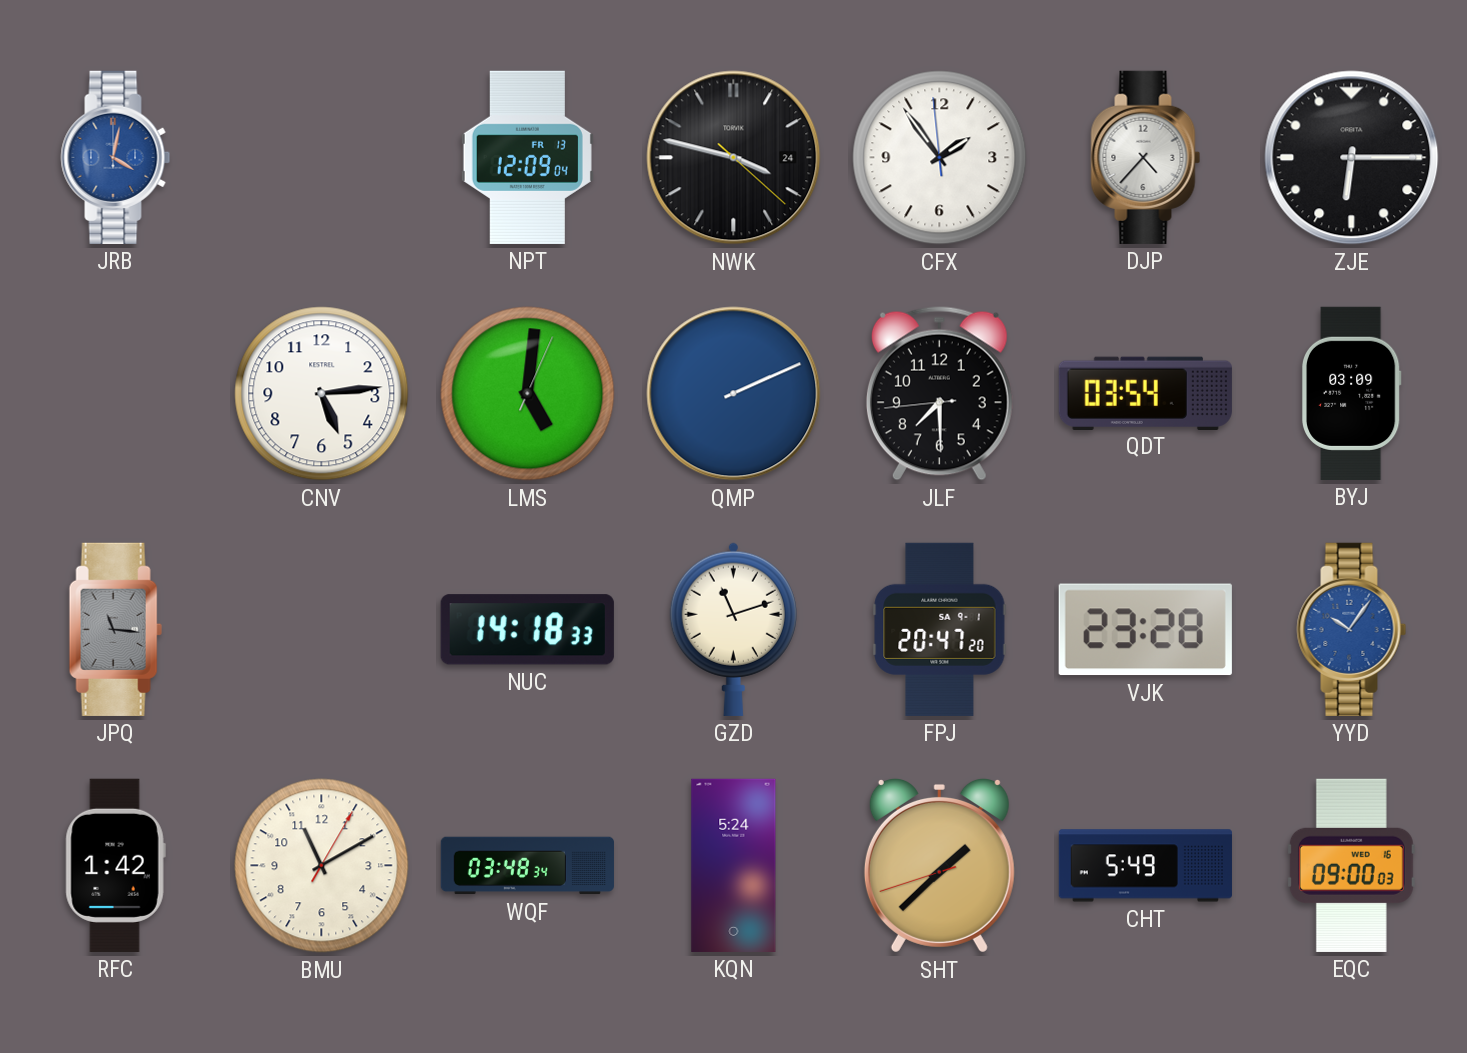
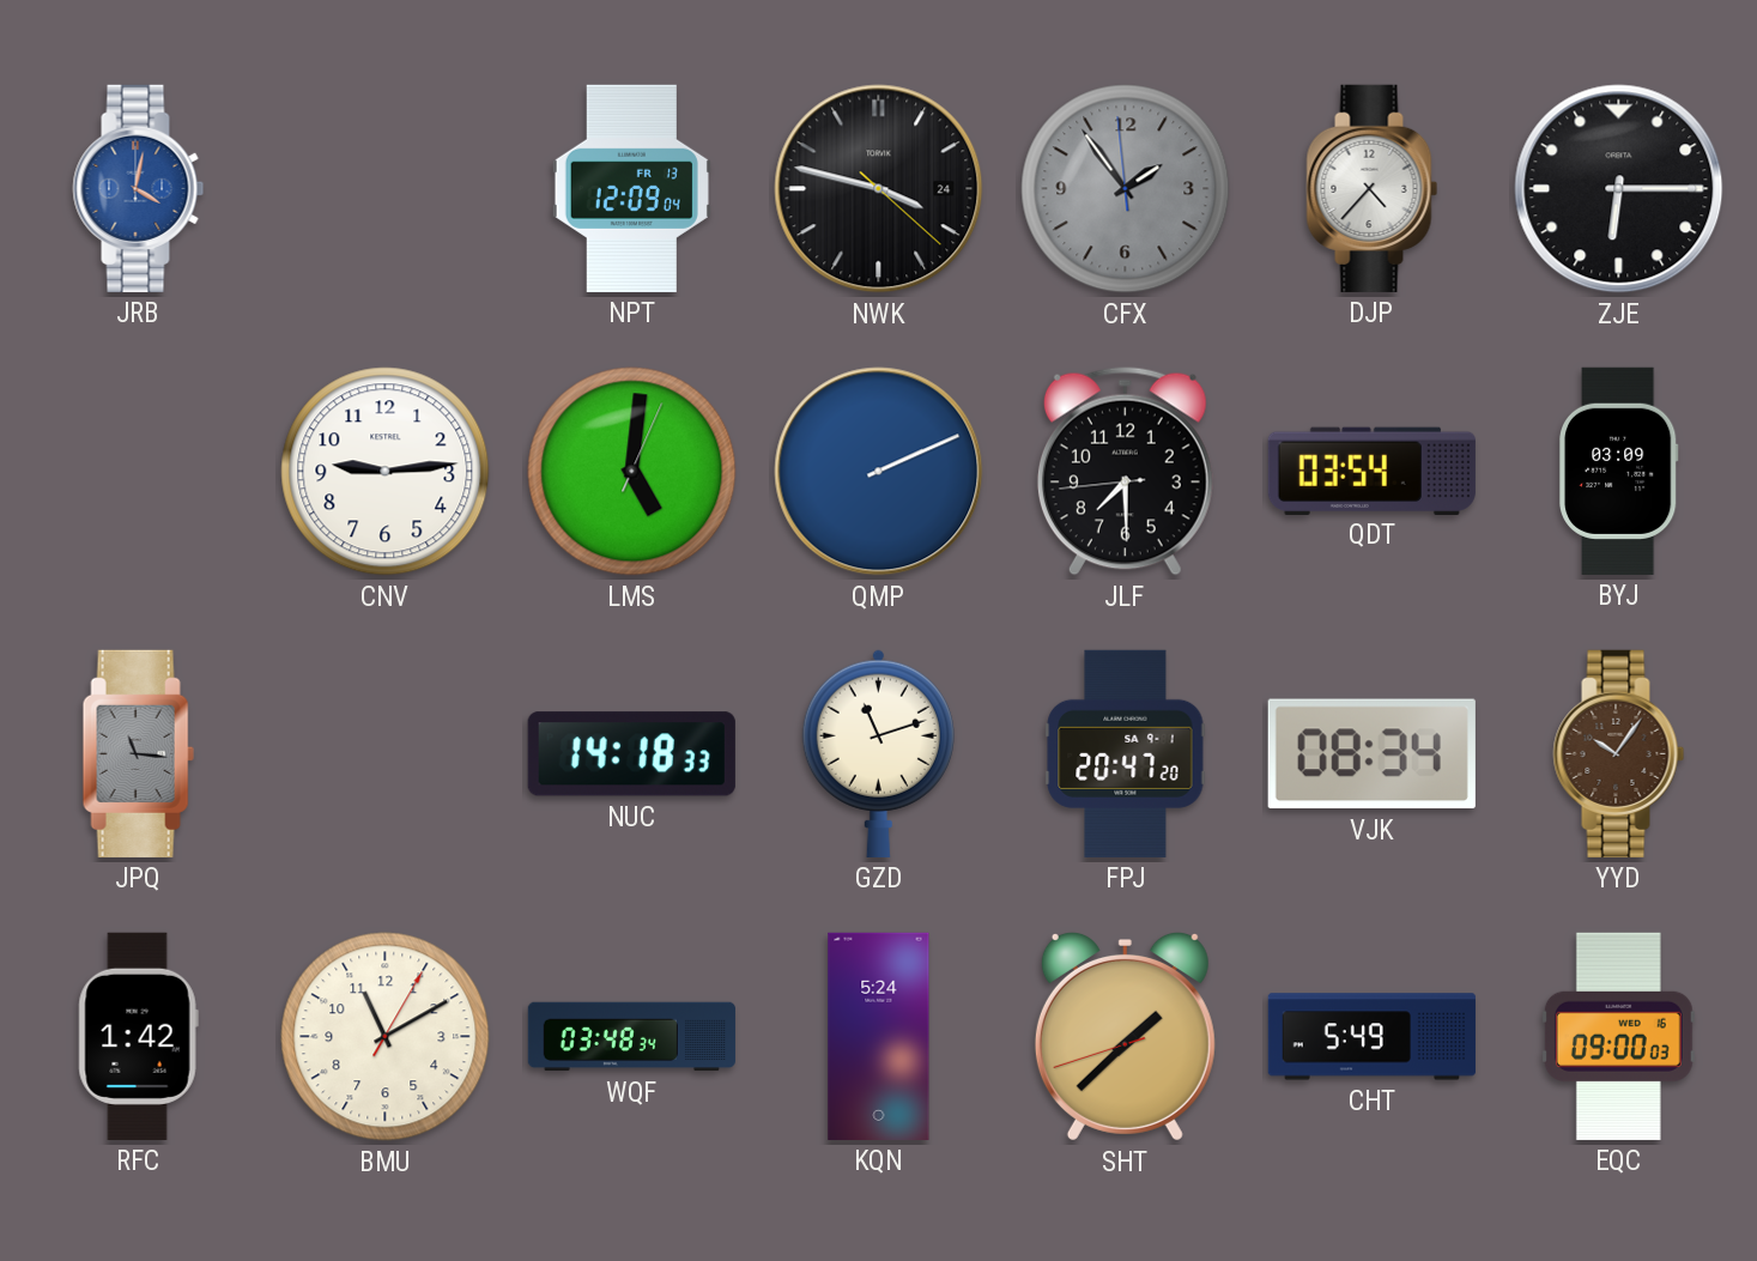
CFX dial: white -> grey
CNV: 5:14 -> 9:14
VJK: 23:28 -> 08:34
YYD dial: blue -> brown
